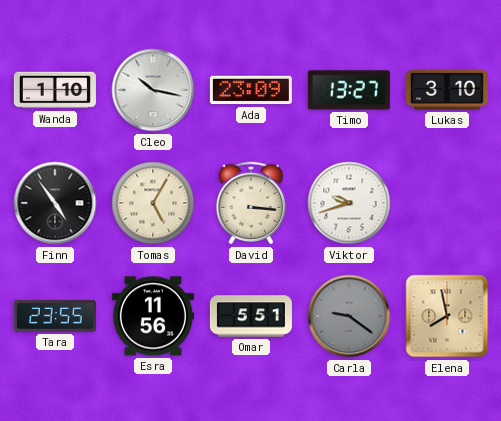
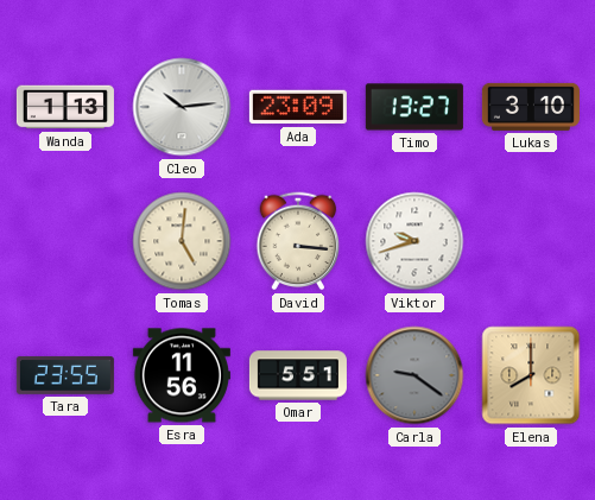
Wanda: 1:10 -> 1:13
Cleo: 10:17 -> 10:14
Finn: 4:54 -> none
Tomas: 5:05 -> 5:01
Elena: 7:58 -> 8:00
